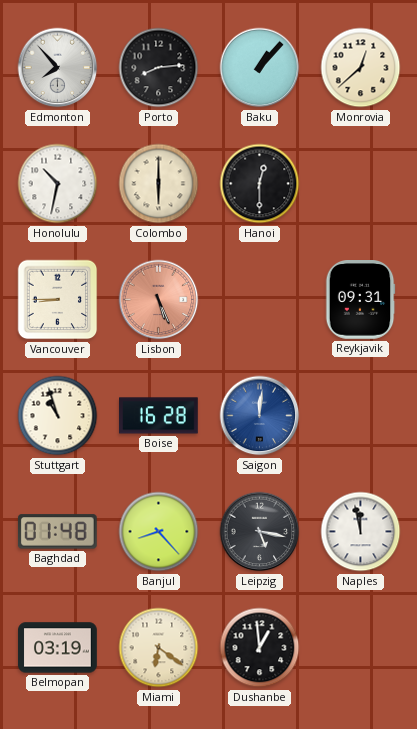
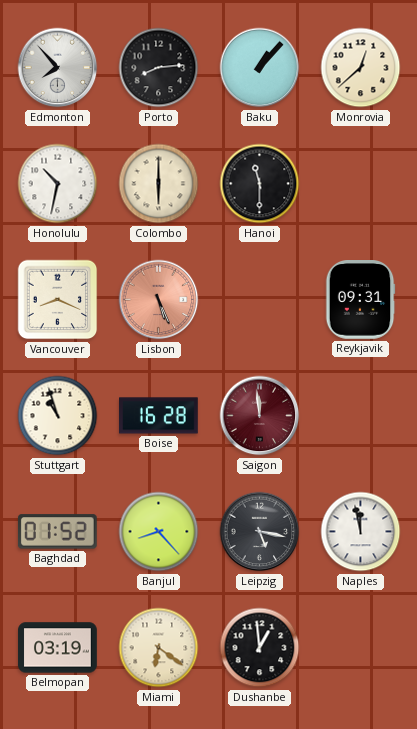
Hanoi: 12:30 -> 11:30
Vancouver: 8:45 -> 8:19
Saigon: 12:01 -> 11:59
Saigon dial: blue -> burgundy
Baghdad: 01:48 -> 01:52
